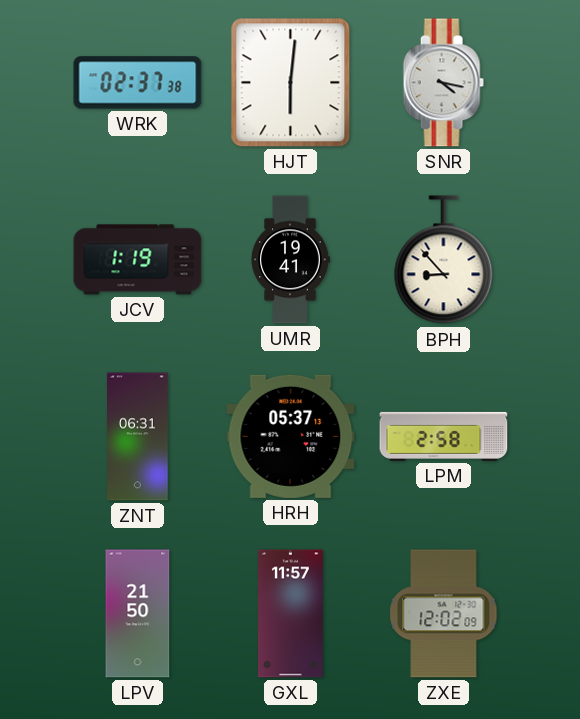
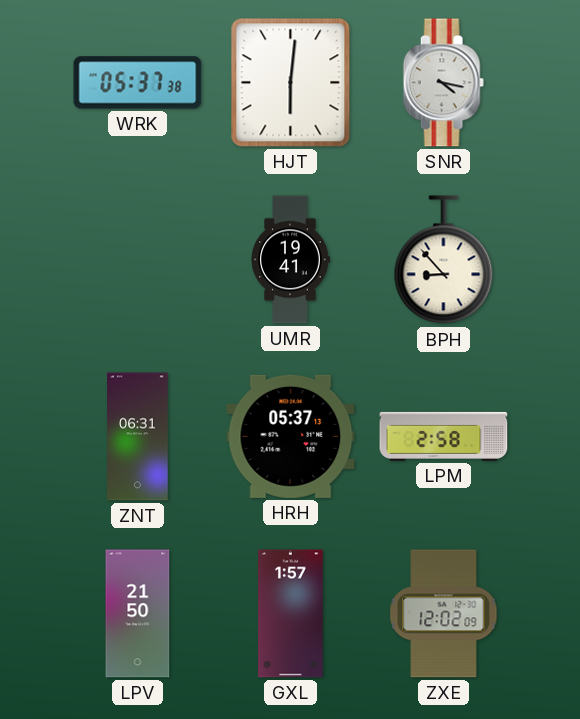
WRK: 02:37 -> 05:37
JCV: 1:19 -> none
GXL: 11:57 -> 1:57
